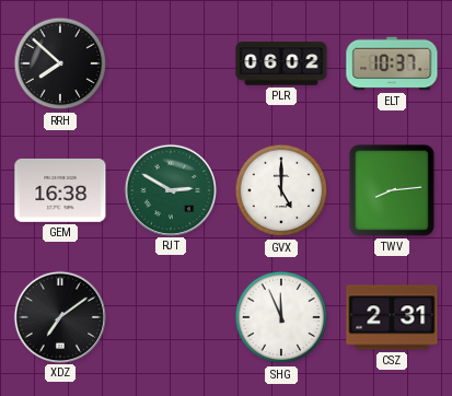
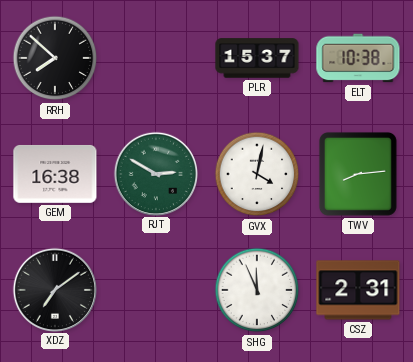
PLR: 06:02 -> 15:37
ELT: 10:37 -> 10:38
GVX: 5:00 -> 4:02
